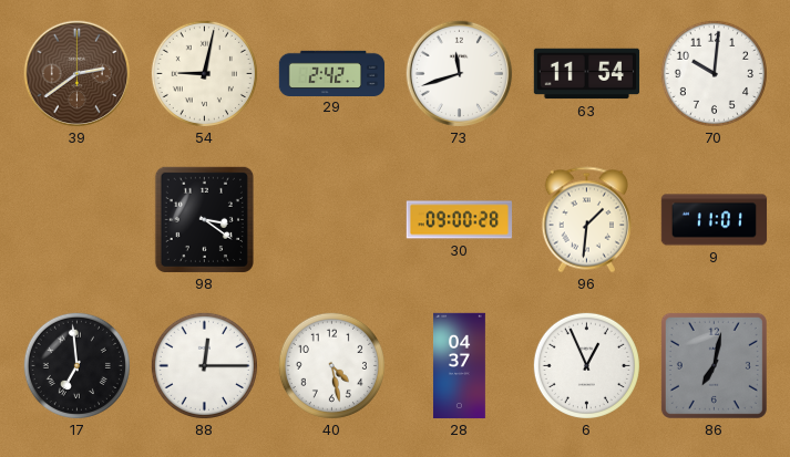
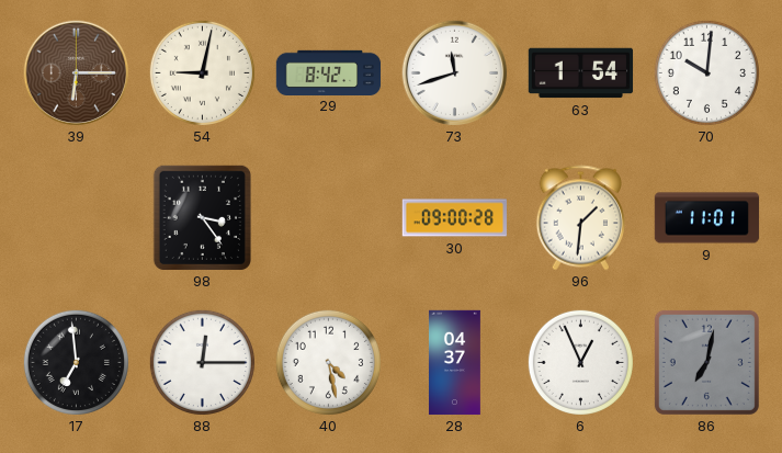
39: 2:39 -> 6:15
29: 2:42 -> 8:42
63: 11:54 -> 1:54
98: 3:21 -> 3:24
